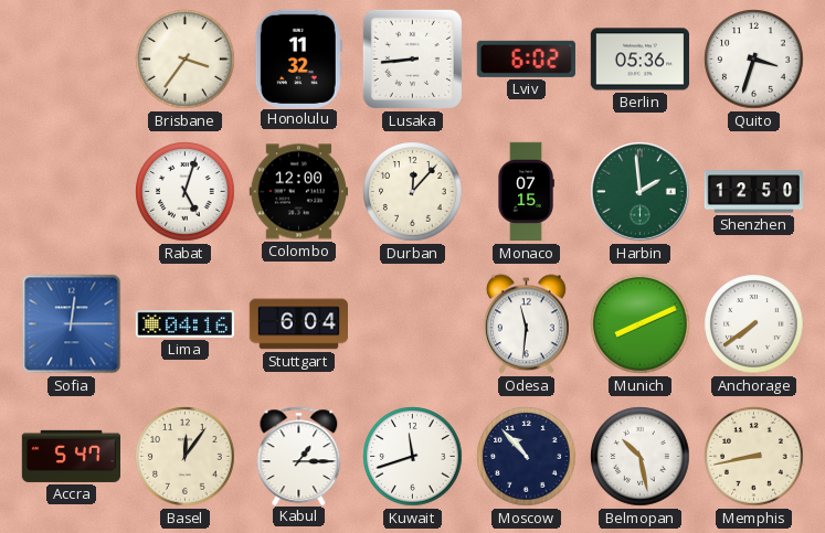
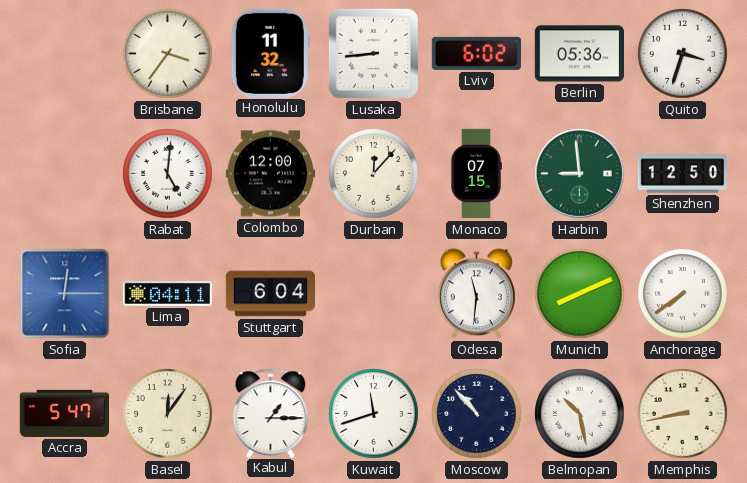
Rabat: 5:03 -> 5:01
Harbin: 1:59 -> 8:59
Lima: 04:16 -> 04:11
